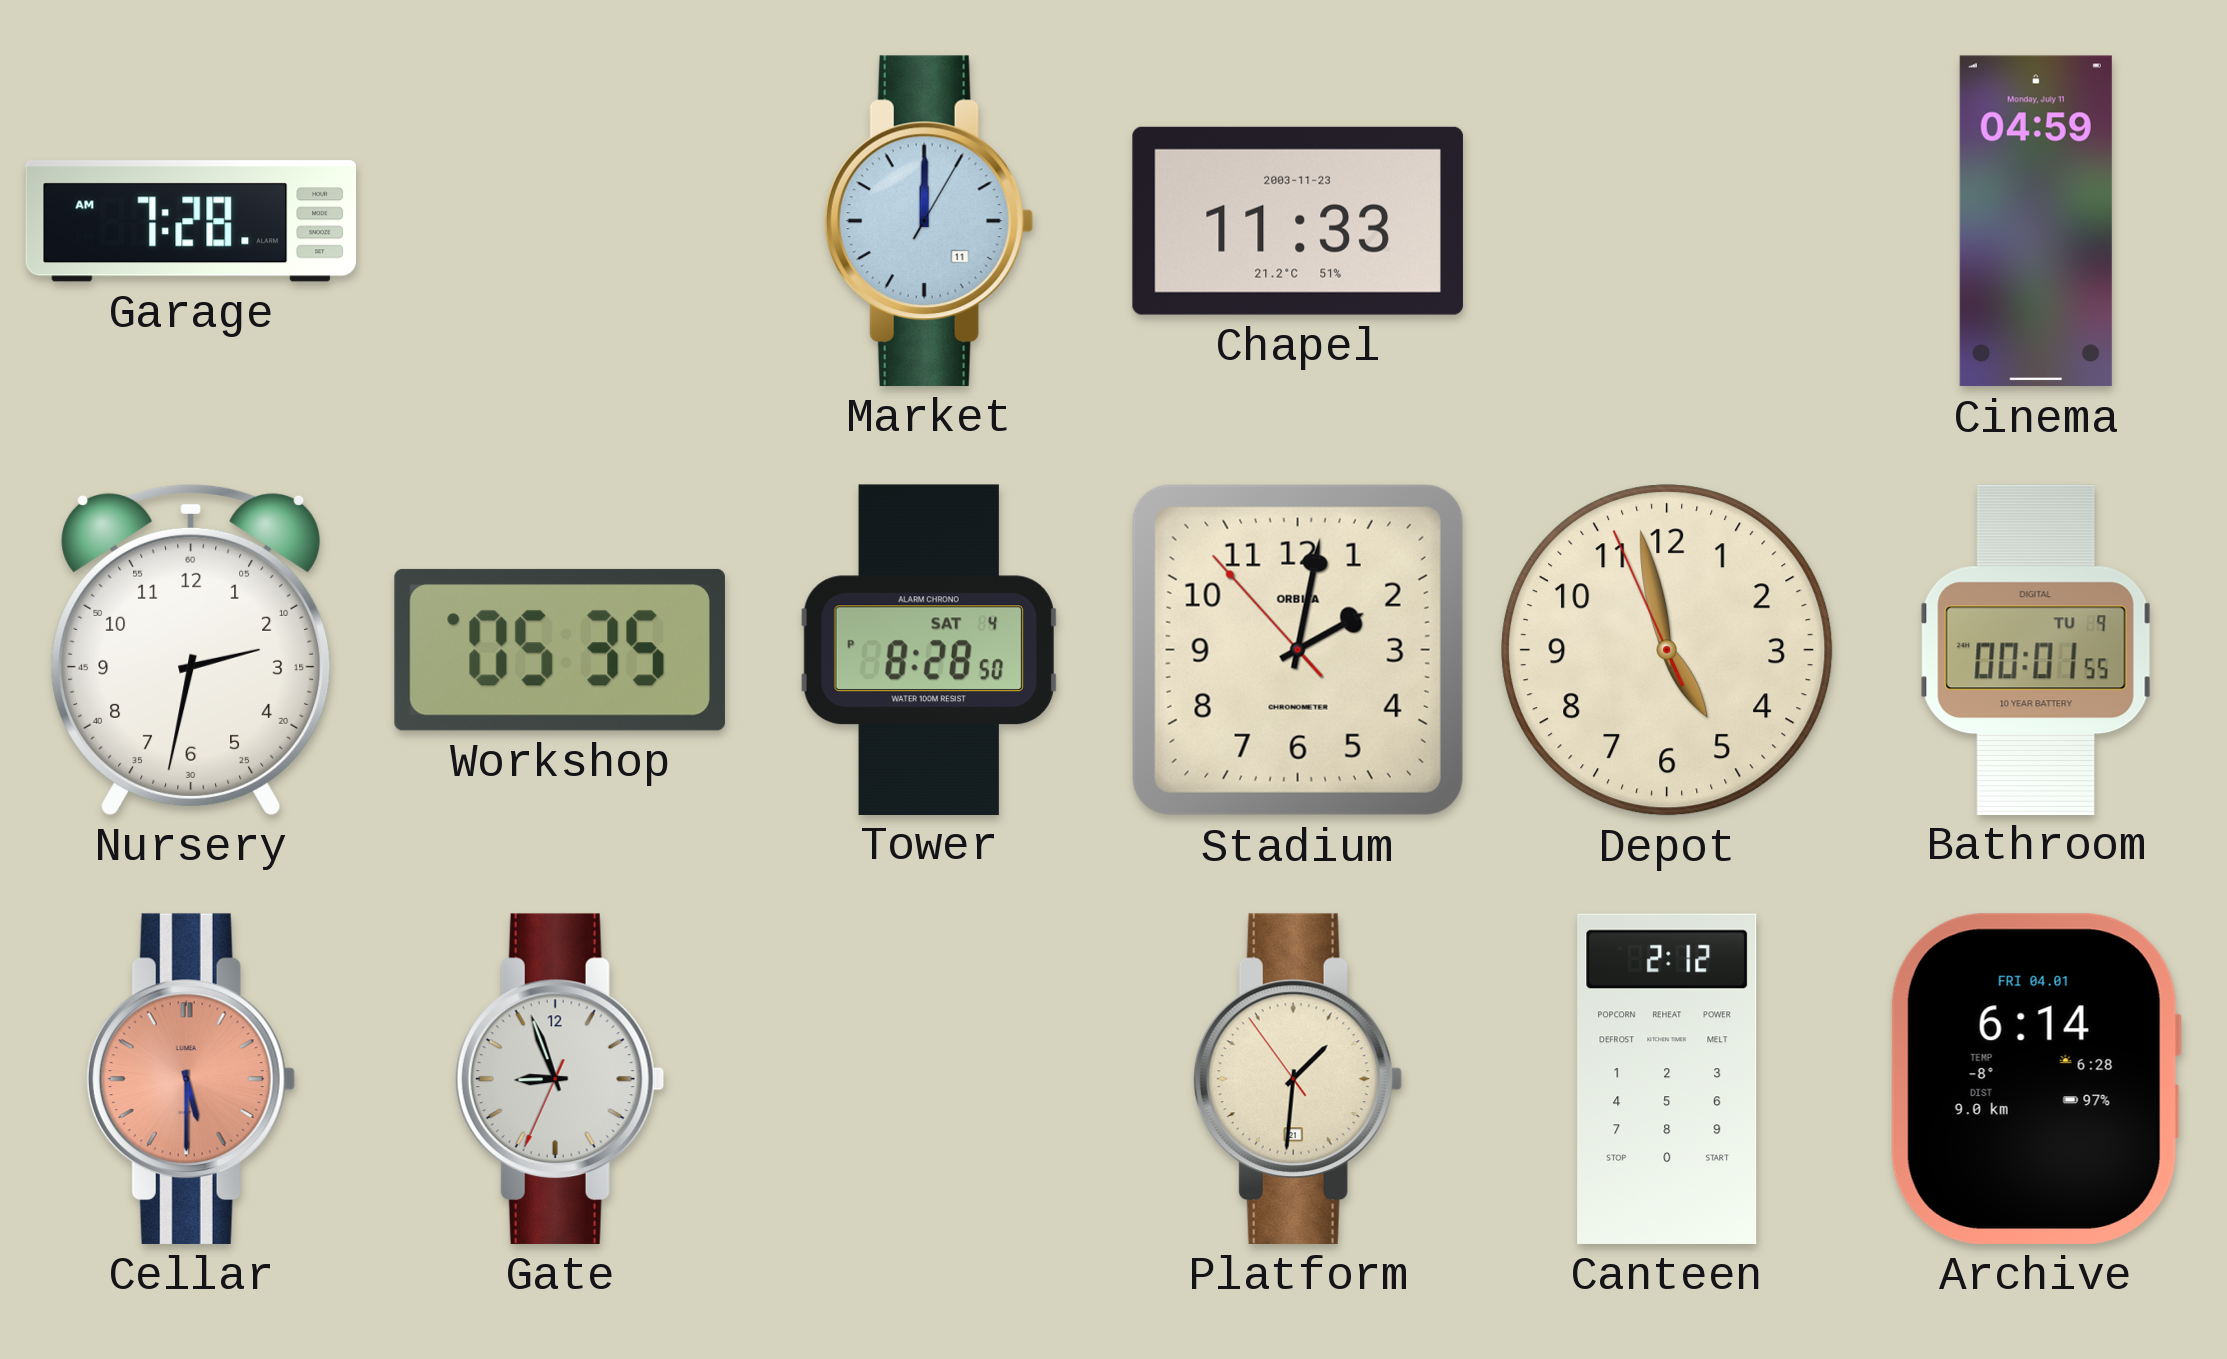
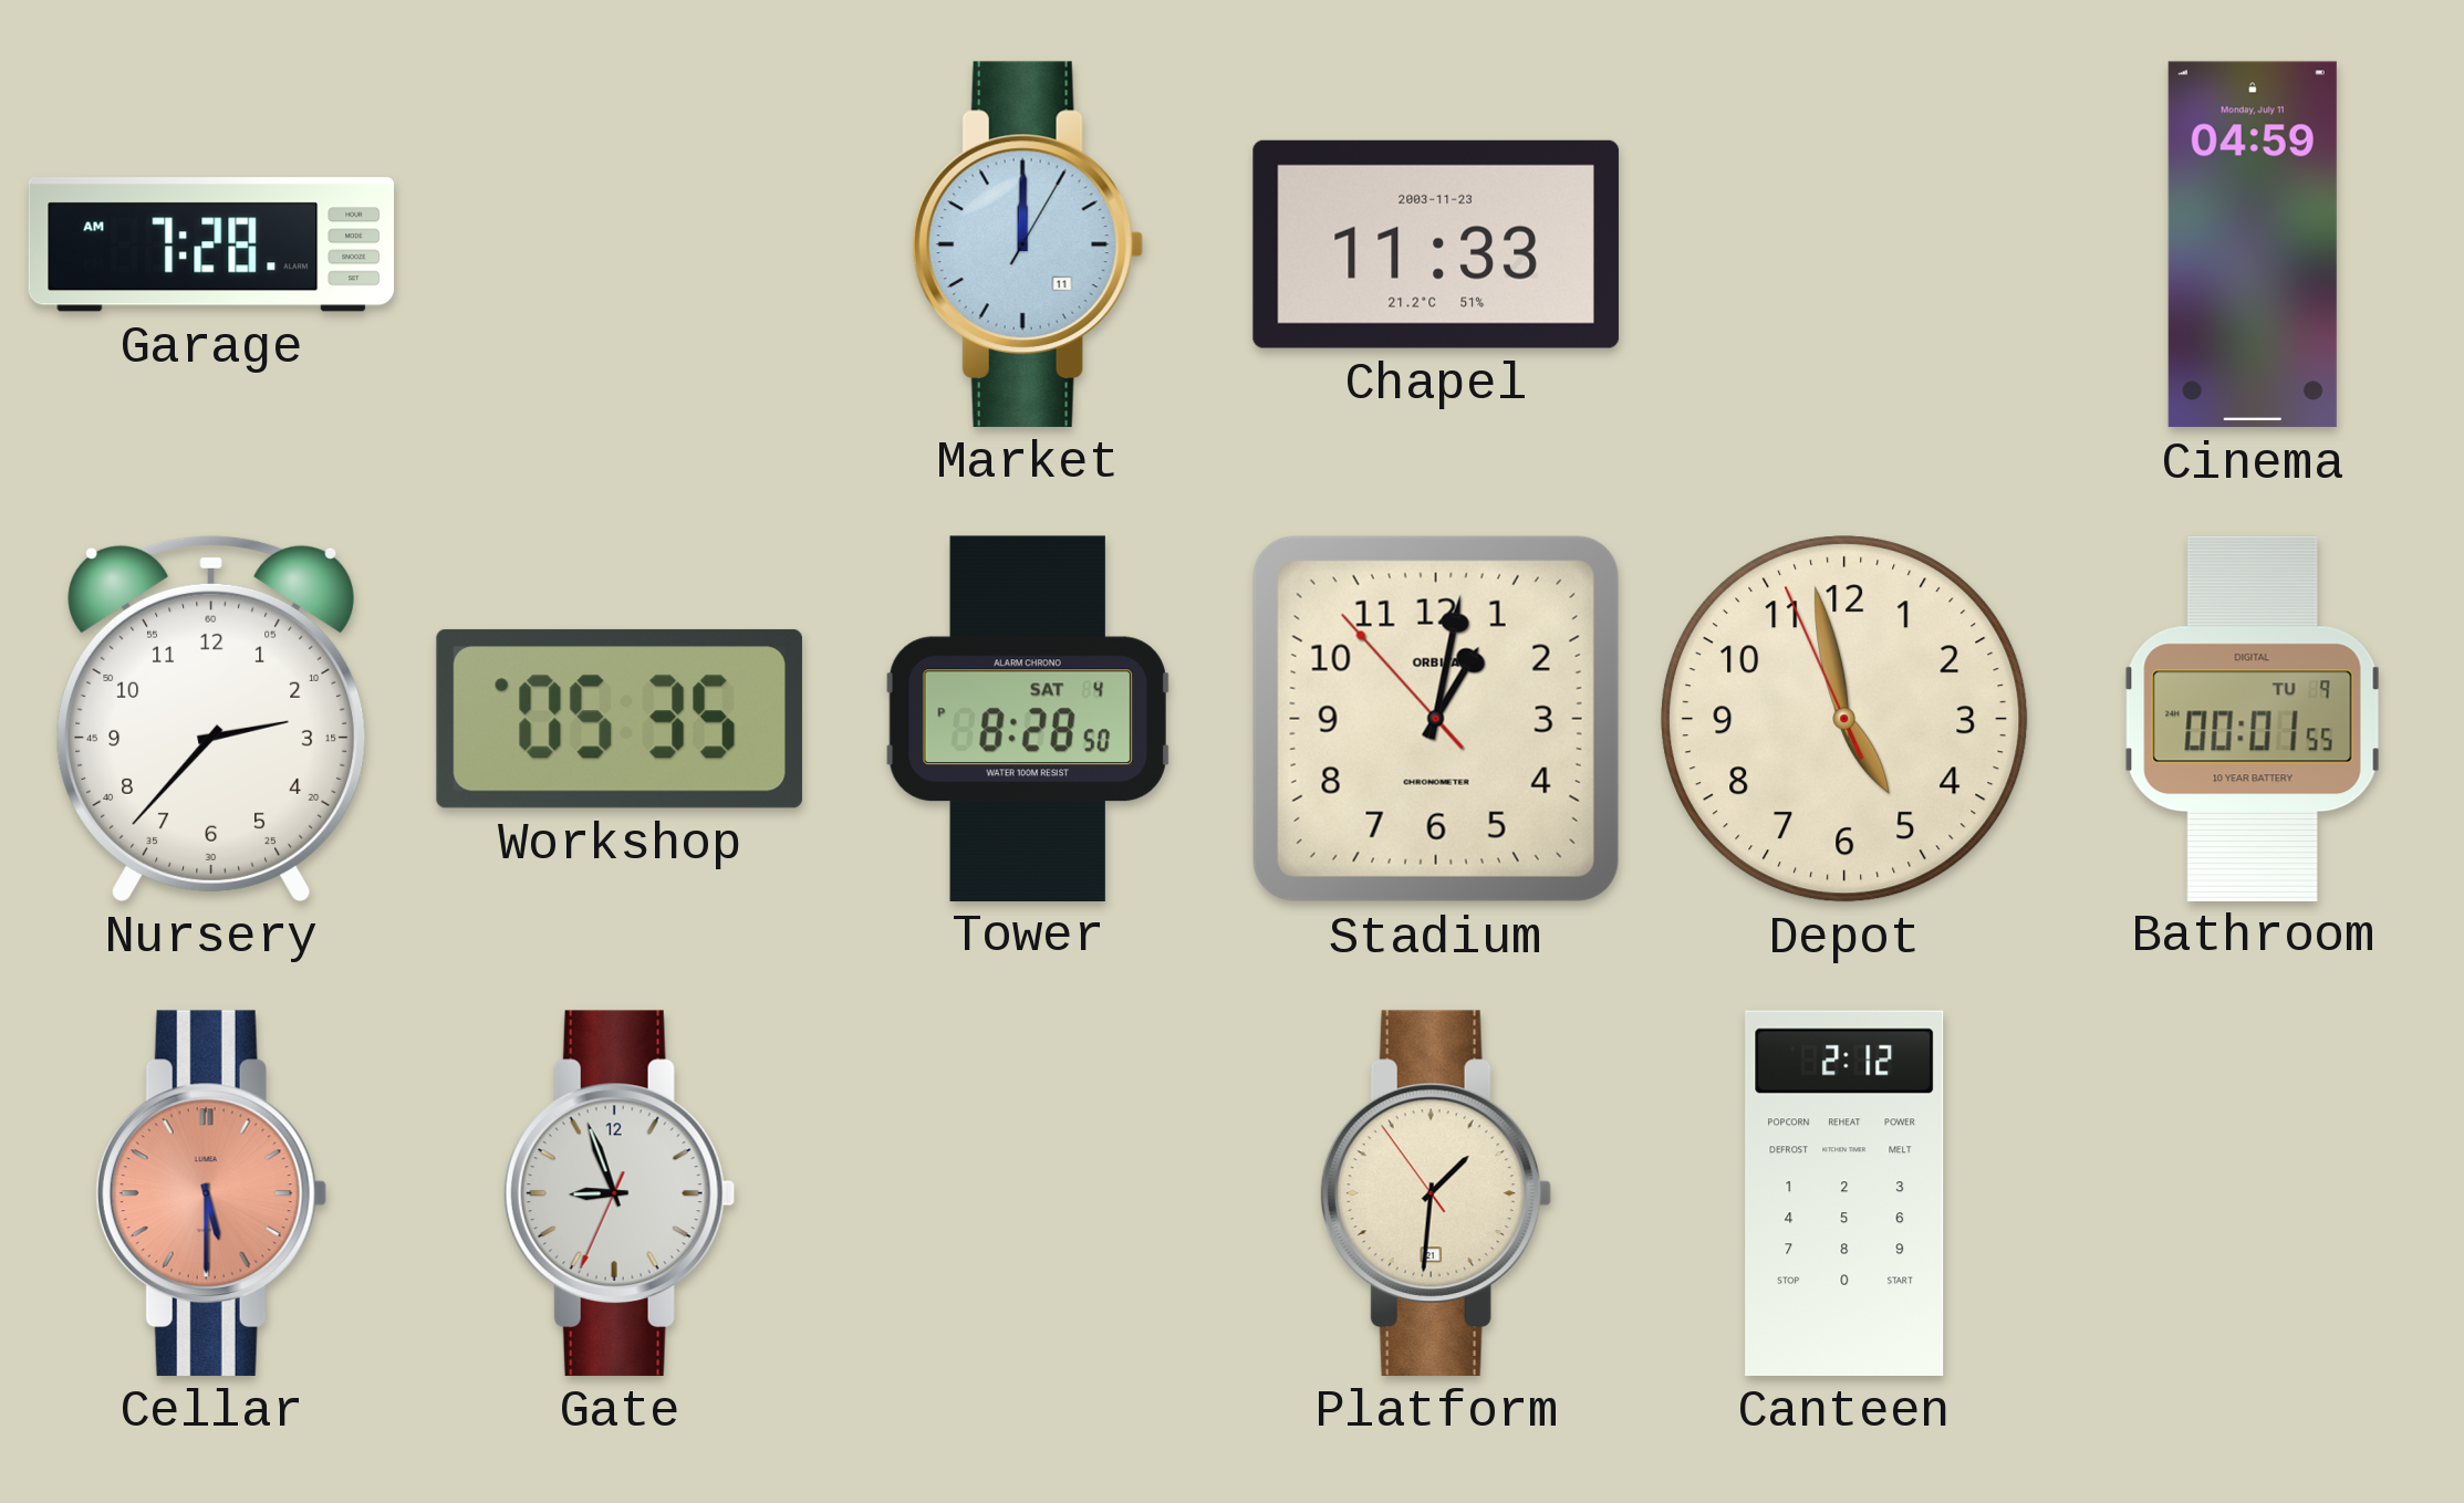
Nursery: 2:32 -> 2:37
Stadium: 2:01 -> 1:01
Archive: 6:14 -> none
